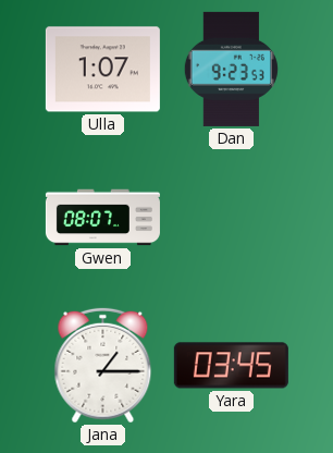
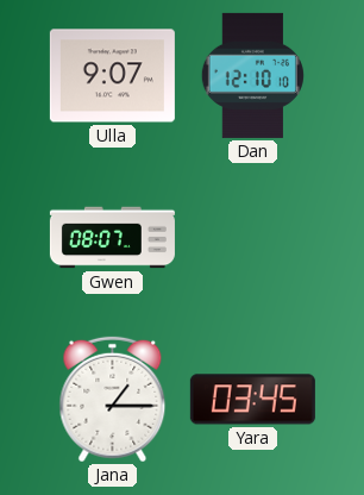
Ulla: 1:07 -> 9:07
Dan: 9:23 -> 12:10
